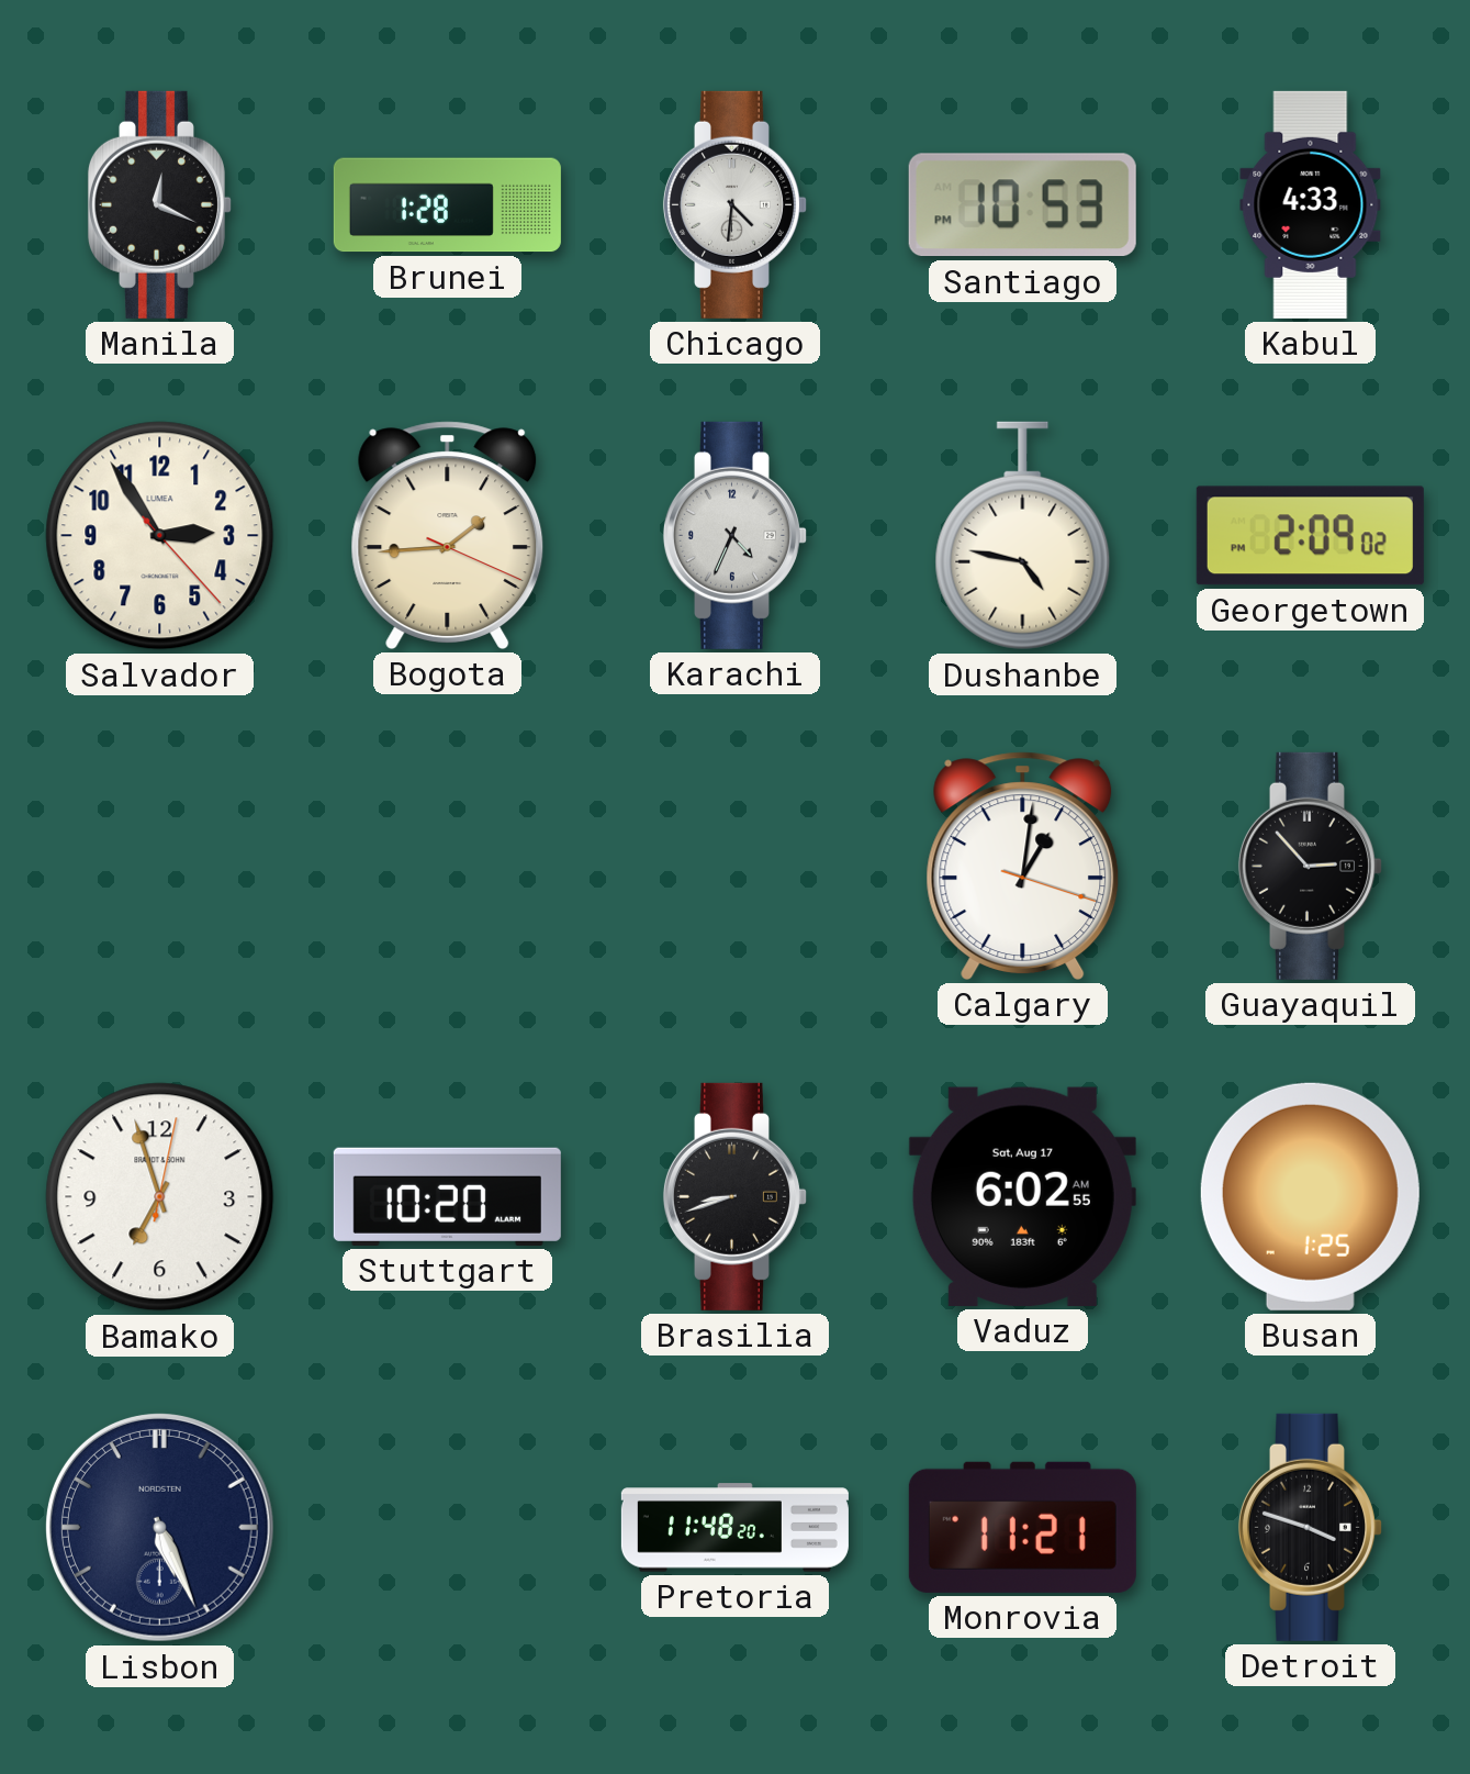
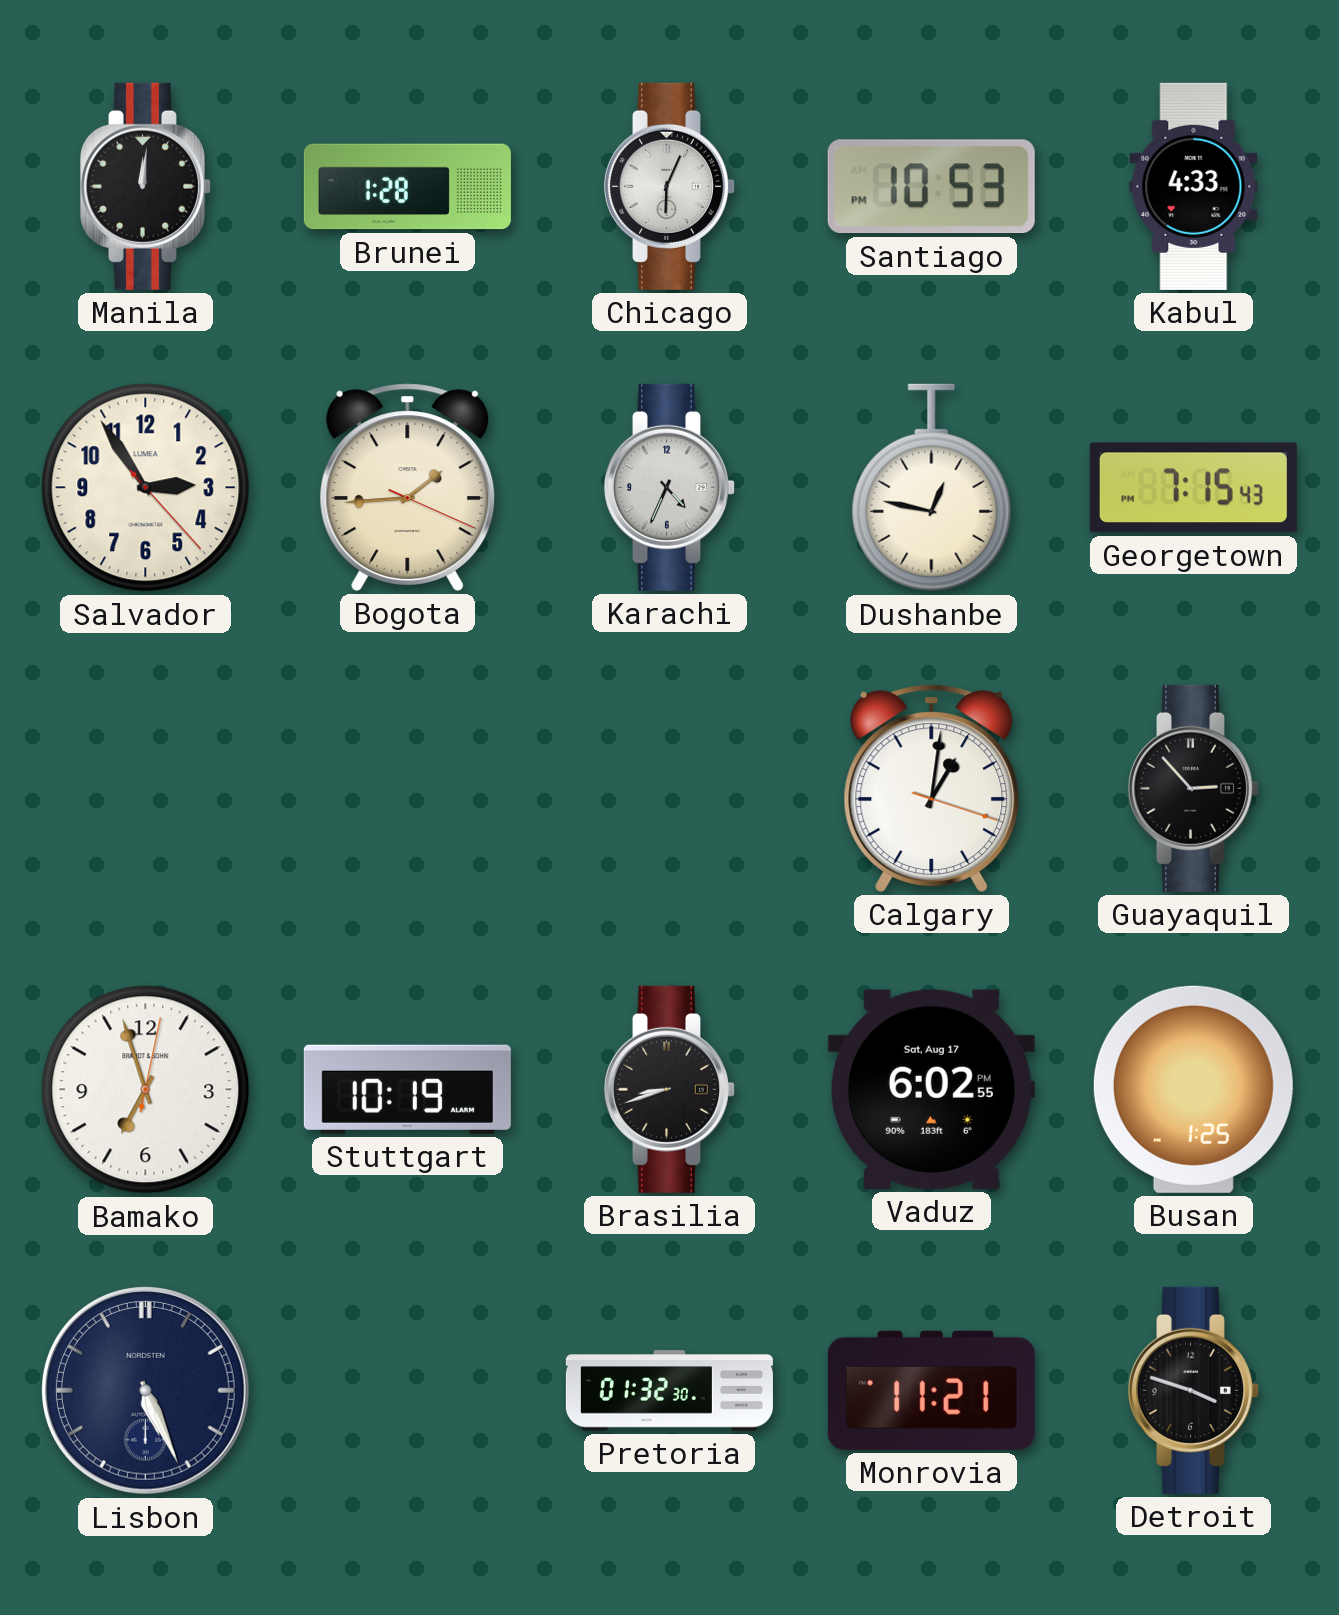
Manila: 12:19 -> 12:01
Chicago: 4:31 -> 6:04
Dushanbe: 4:47 -> 12:47
Georgetown: 2:09 -> 7:15
Stuttgart: 10:20 -> 10:19
Vaduz: 6:02:55 AM -> 6:02:55 PM
Pretoria: 11:48 -> 01:32
